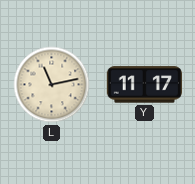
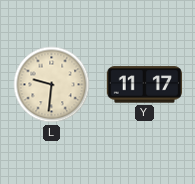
L: 11:13 -> 9:31
